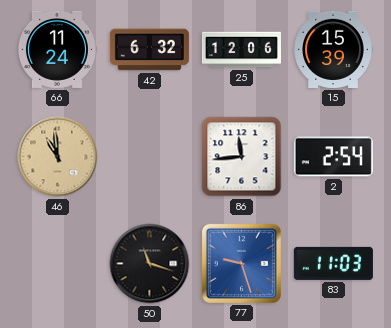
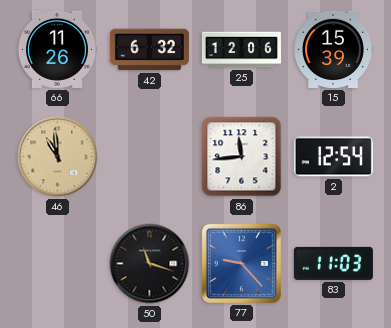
66: 11:24 -> 11:26
2: 2:54 -> 12:54
77: 9:27 -> 9:23
